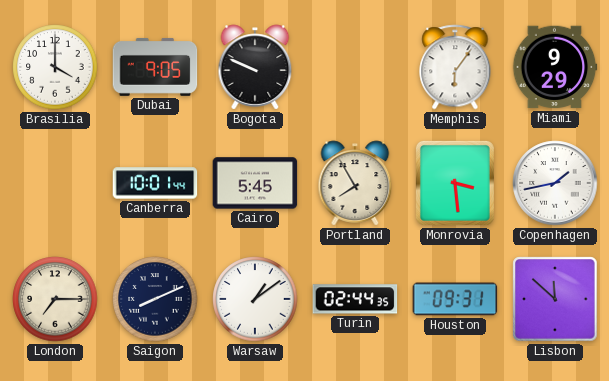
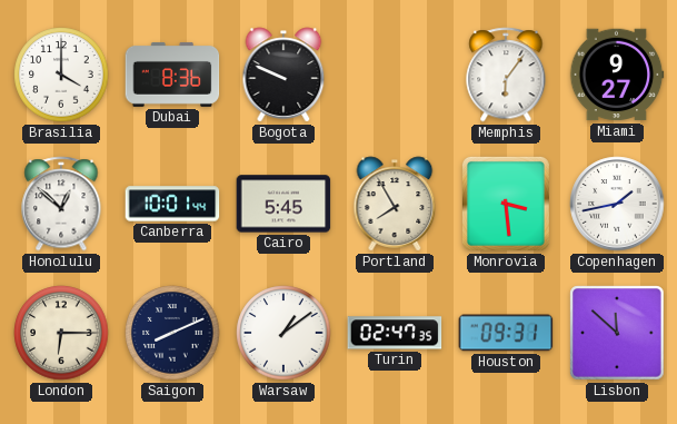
Dubai: 9:05 -> 8:36
Miami: 9:29 -> 9:27
Honolulu: none -> 12:52
London: 7:15 -> 6:15
Turin: 02:44 -> 02:47
